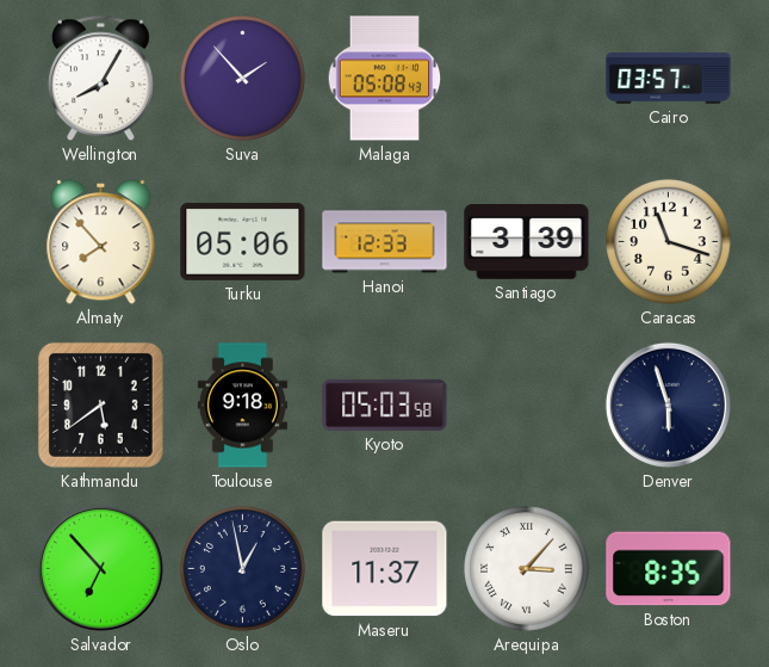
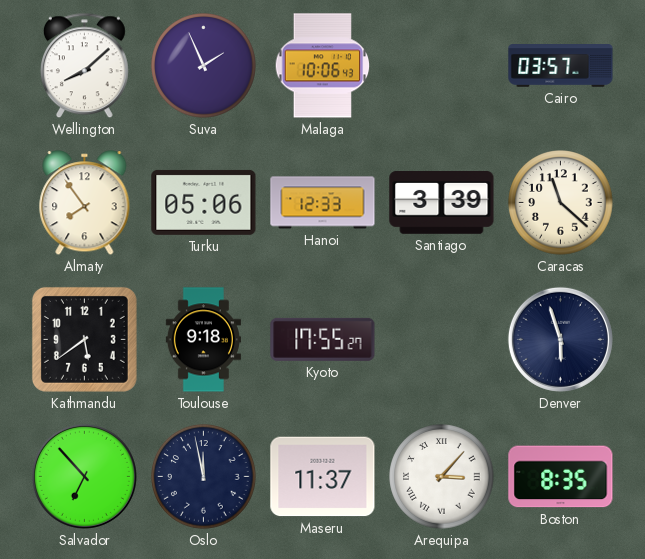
Wellington: 8:05 -> 8:08
Suva: 1:53 -> 1:56
Malaga: 05:08 -> 10:06
Almaty: 7:53 -> 7:54
Caracas: 11:18 -> 11:22
Kyoto: 05:03 -> 17:55
Oslo: 12:58 -> 11:58
